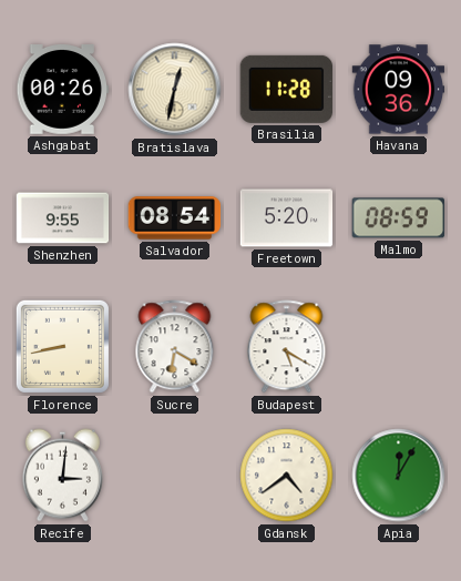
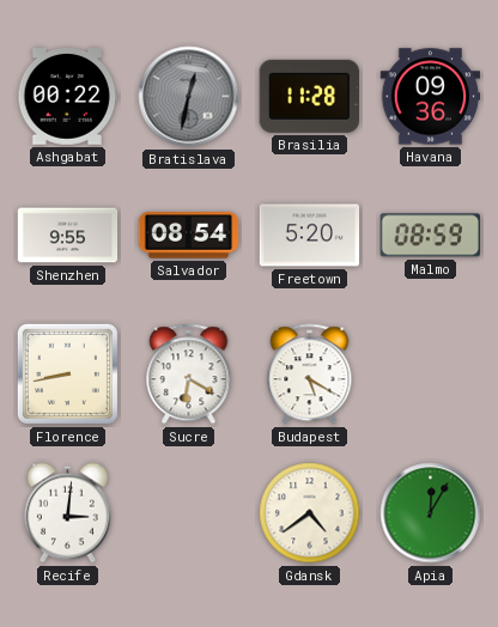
Ashgabat: 00:26 -> 00:22
Bratislava dial: cream -> grey
